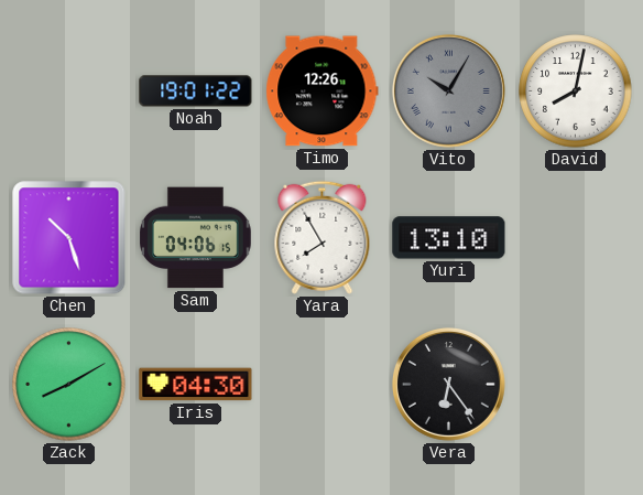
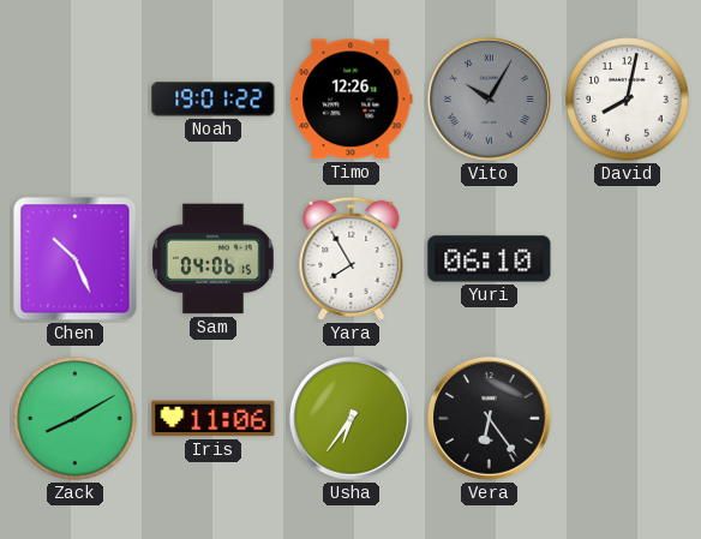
Chen: 10:27 -> 10:26
Yuri: 13:10 -> 06:10
Iris: 04:30 -> 11:06
Usha: none -> 6:36
